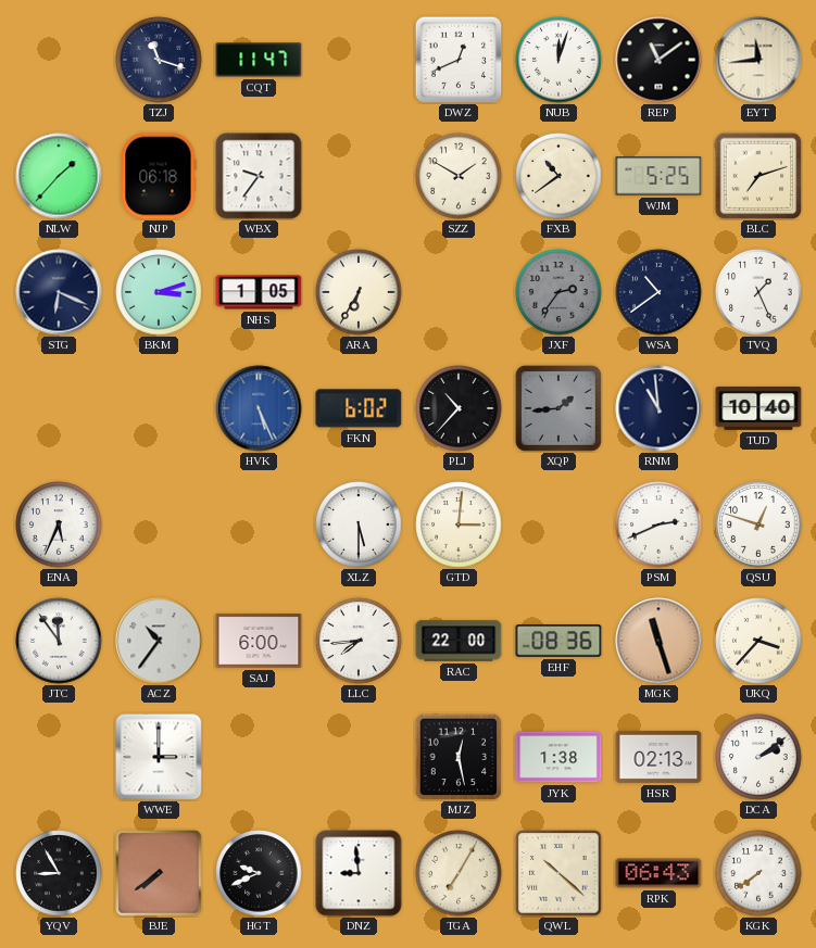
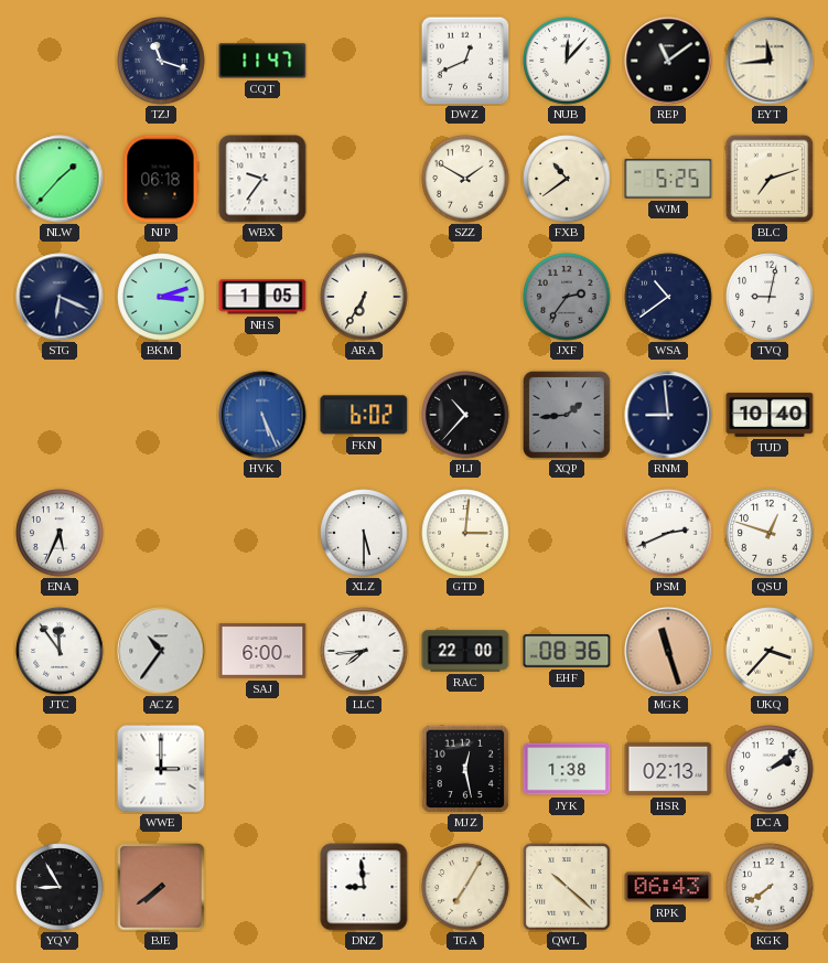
NUB: 12:03 -> 12:07
TVQ: 1:26 -> 9:02
RNM: 10:59 -> 8:59
HGT: 9:41 -> none
